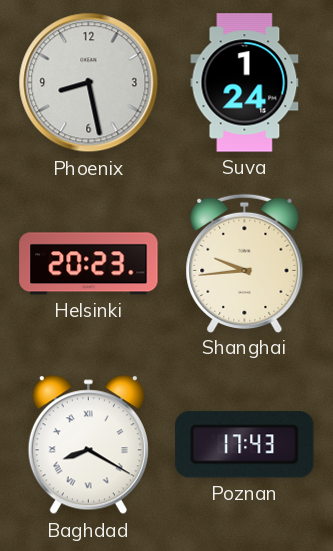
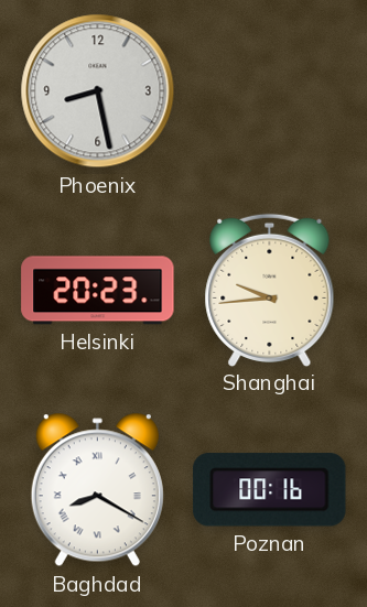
Suva: 1:24 -> none
Poznan: 17:43 -> 00:16
